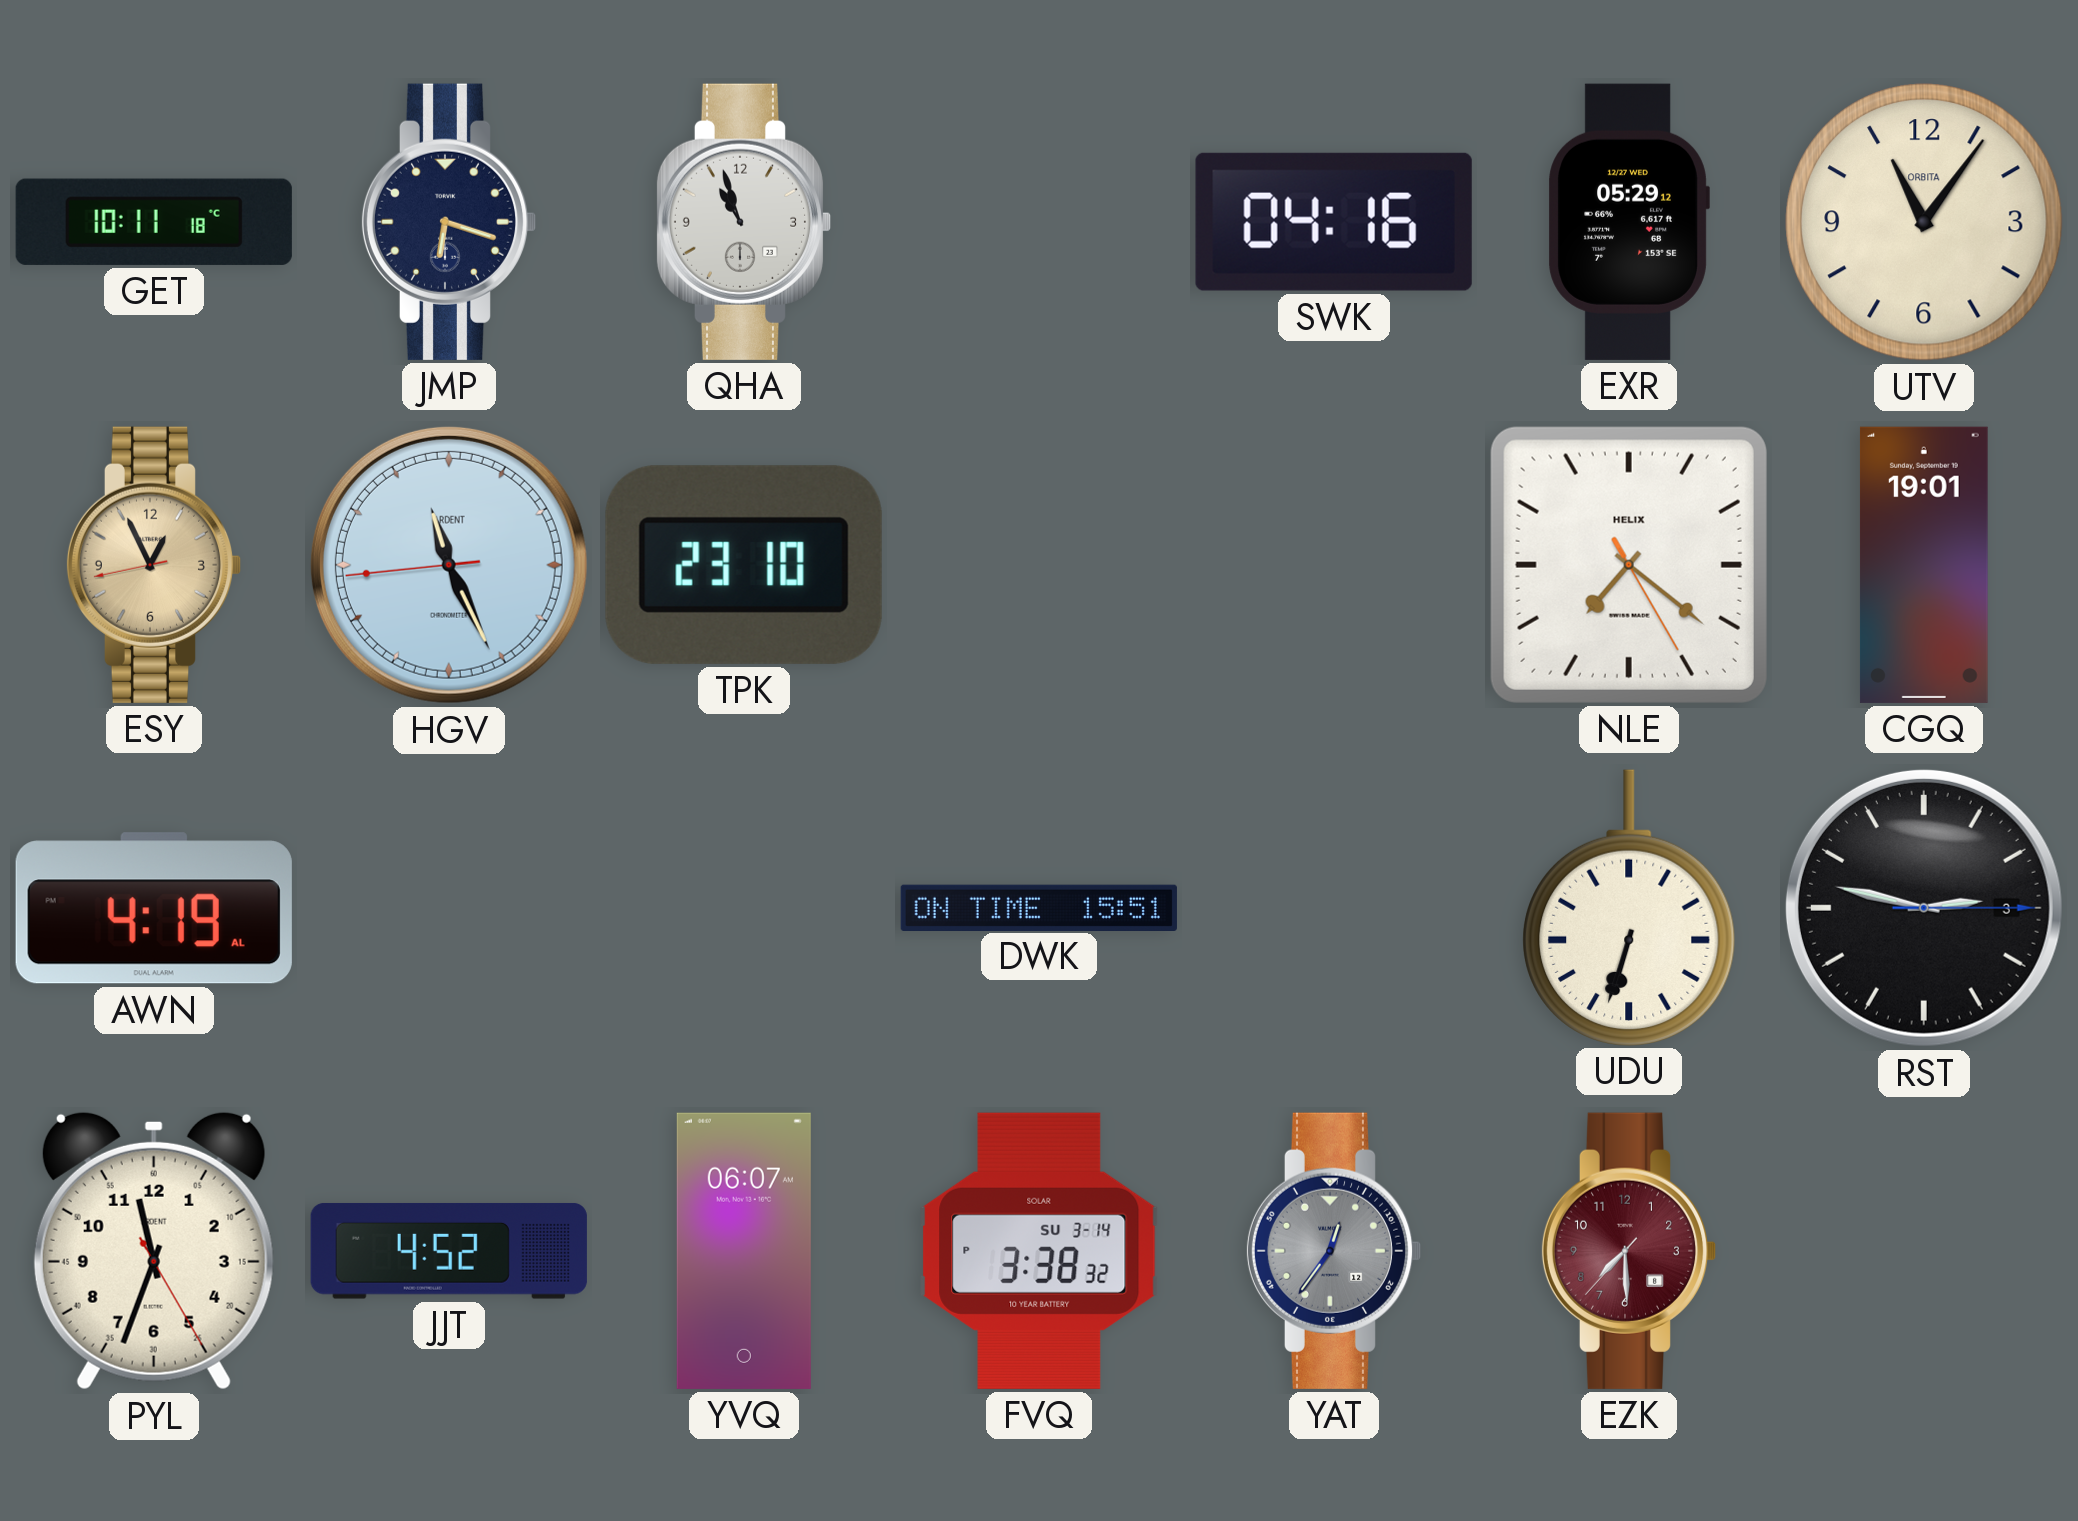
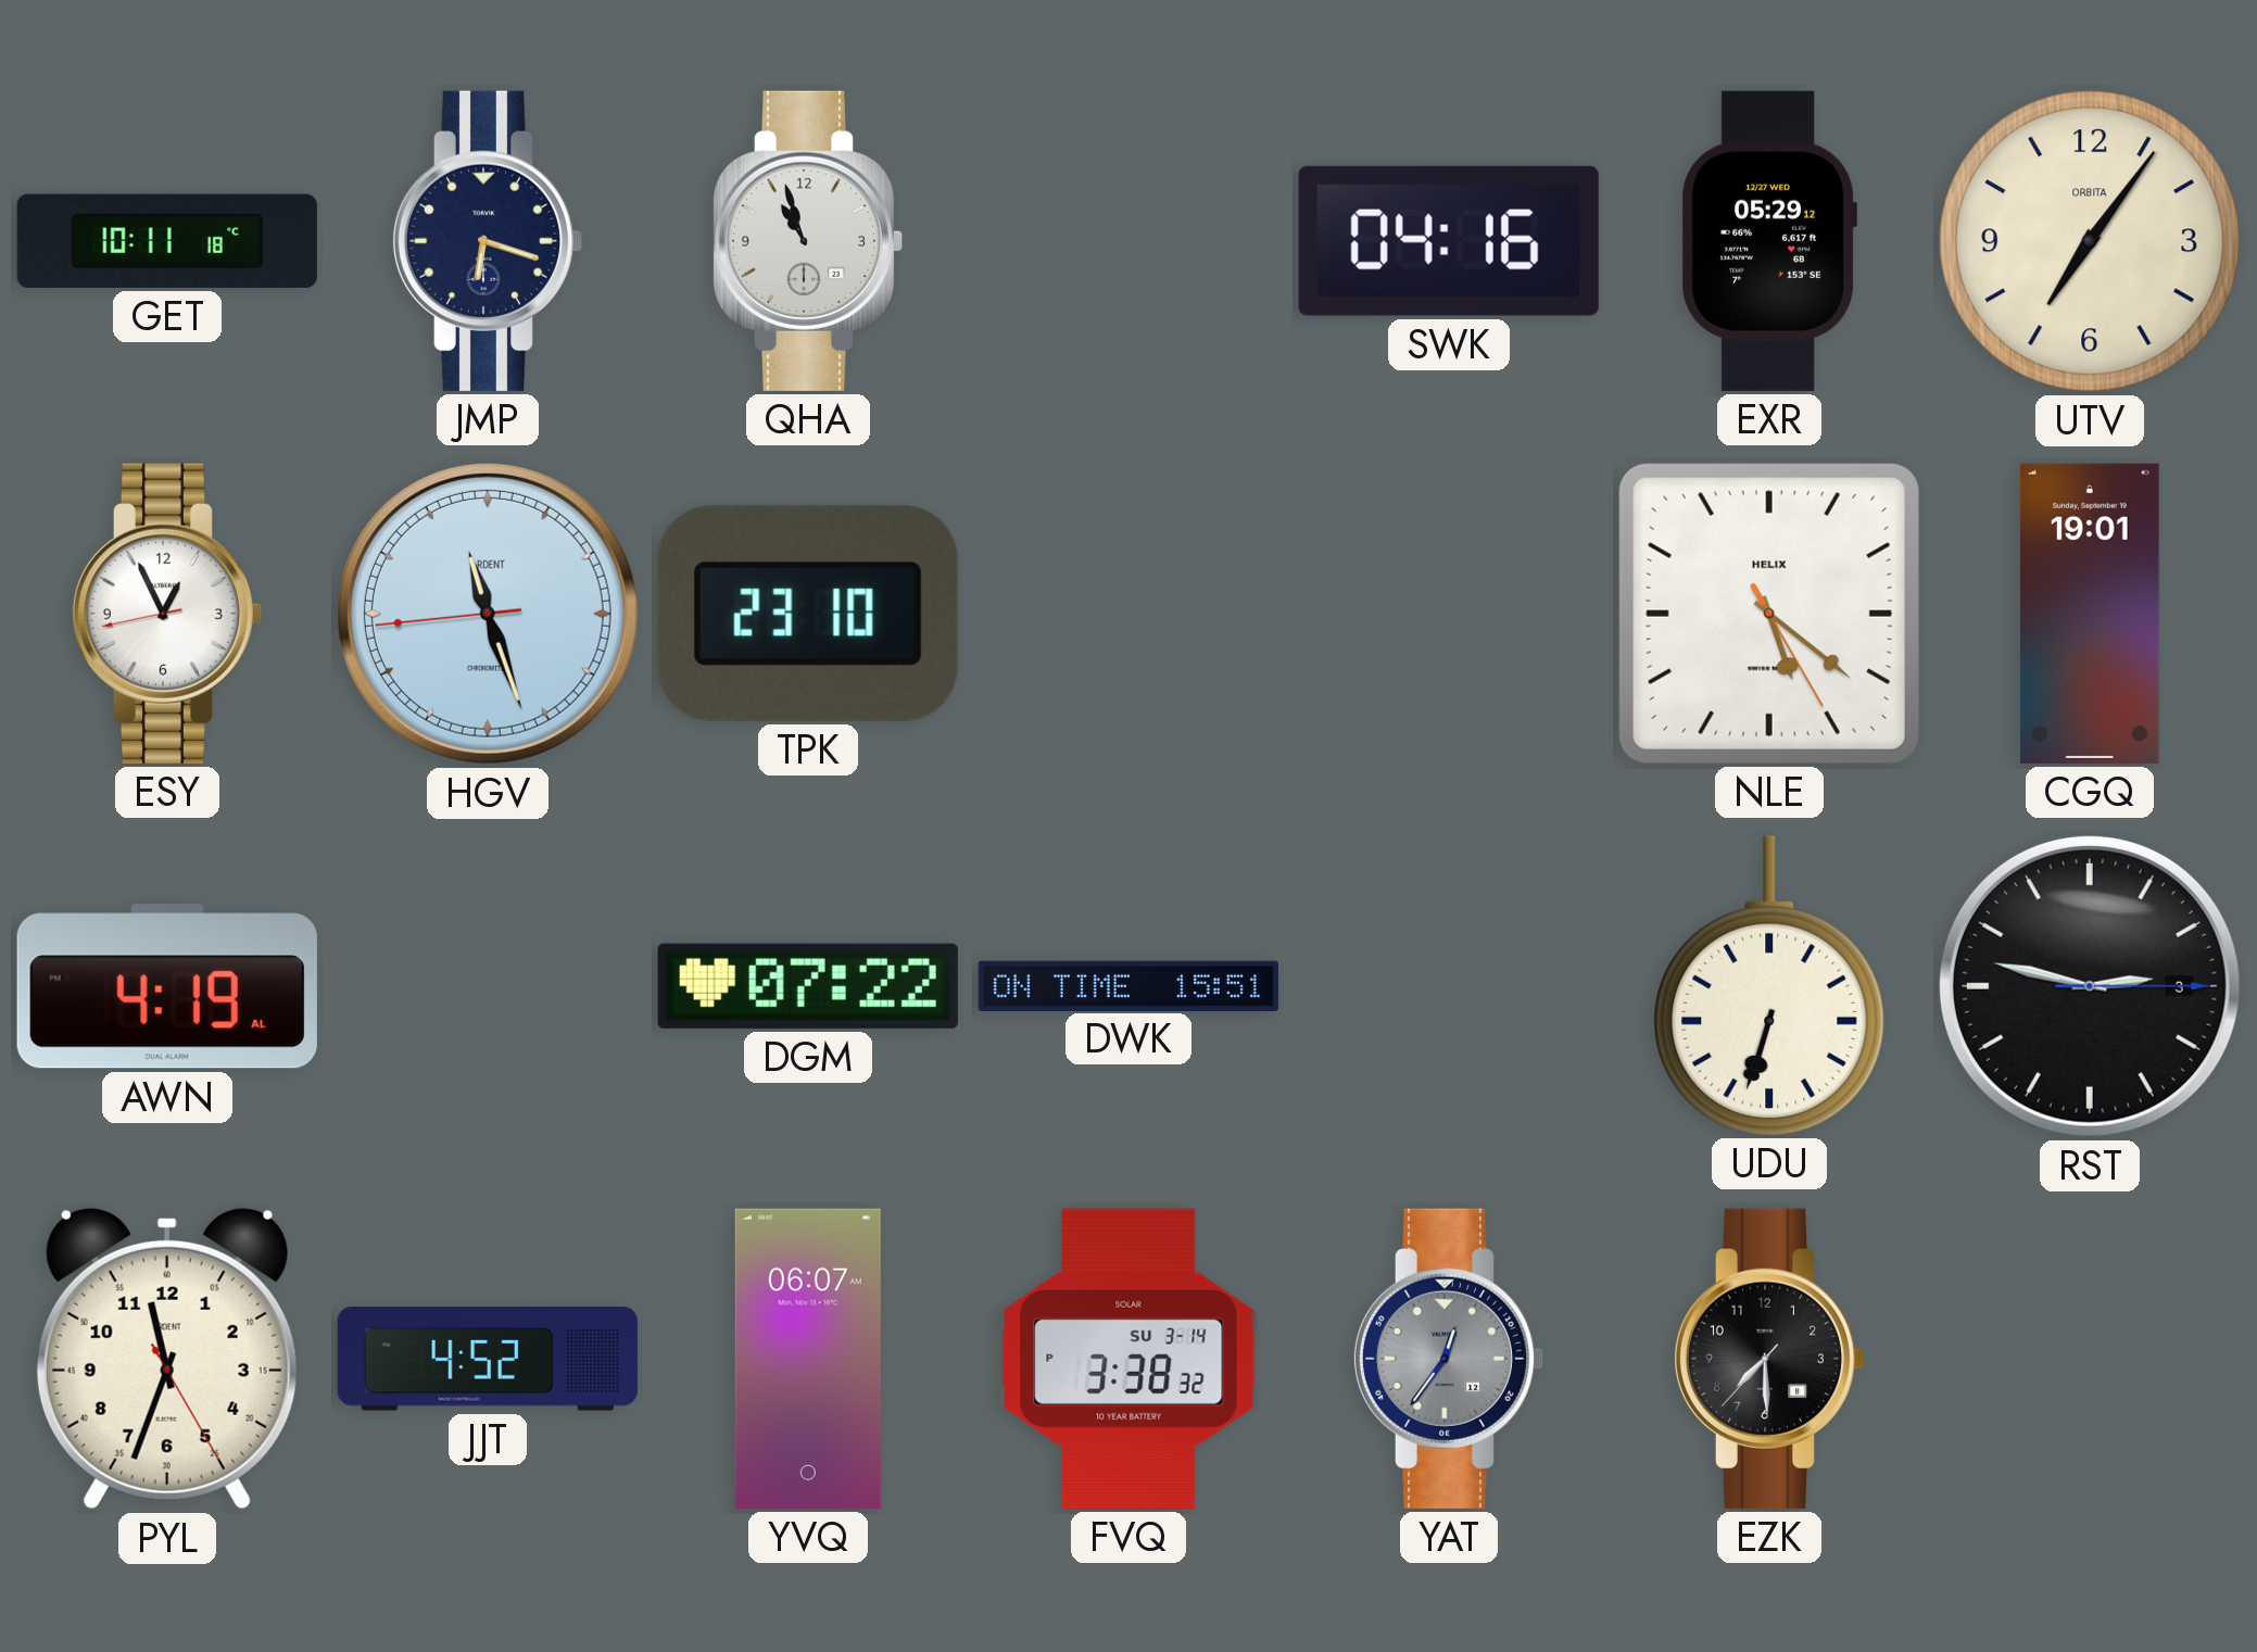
UTV: 11:06 -> 7:06
ESY dial: champagne -> white
HGV: 11:25 -> 11:26
NLE: 7:21 -> 5:21
DGM: none -> 07:22
EZK dial: burgundy -> black
